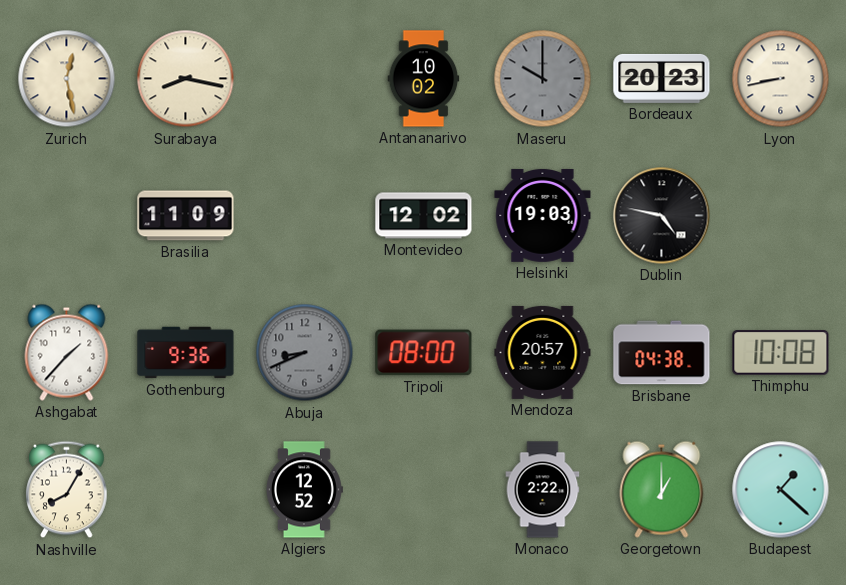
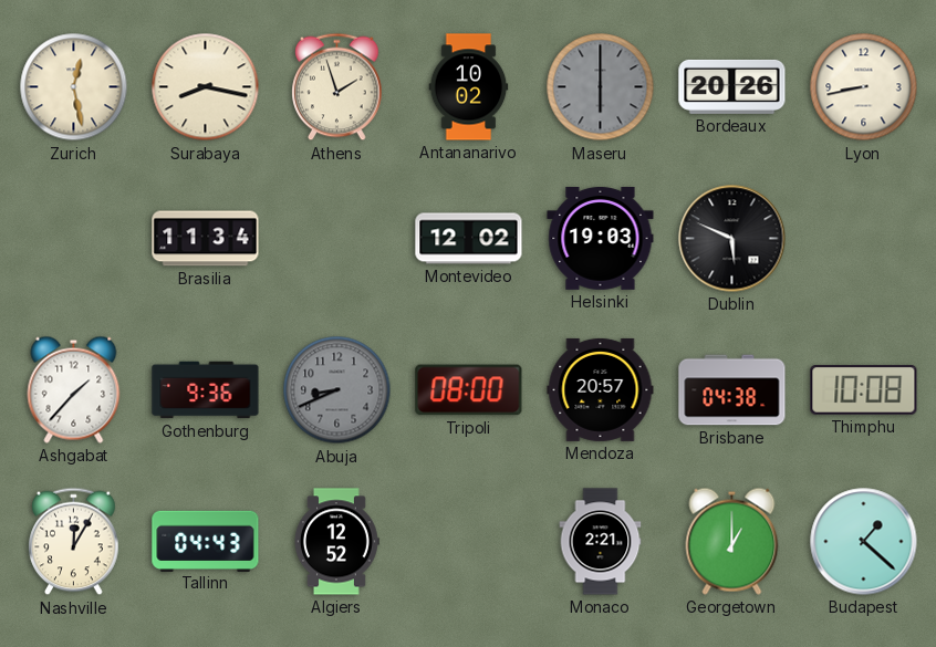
Athens: none -> 1:57
Maseru: 10:00 -> 6:00
Bordeaux: 20:23 -> 20:26
Brasilia: 11:09 -> 11:34
Dublin: 4:47 -> 5:49
Nashville: 8:05 -> 12:05
Tallinn: none -> 04:43
Monaco: 2:22 -> 2:21
